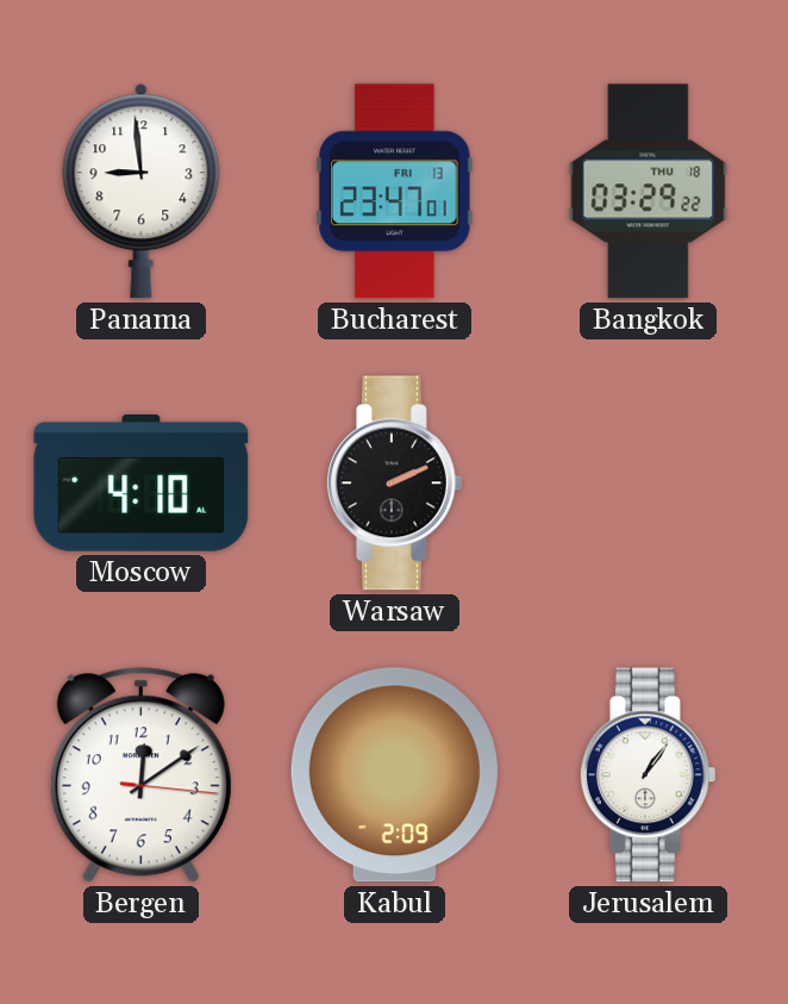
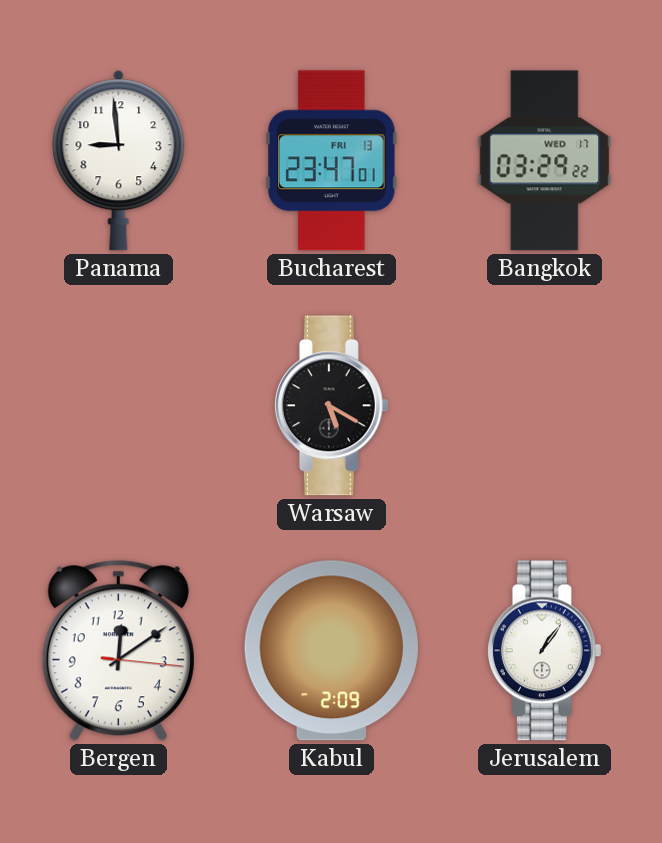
Bangkok date: THU 18 -> WED 17
Moscow: 4:10 -> none
Warsaw: 2:11 -> 5:20
